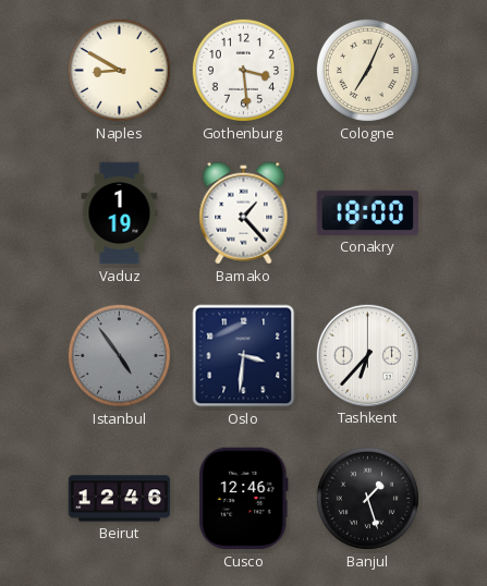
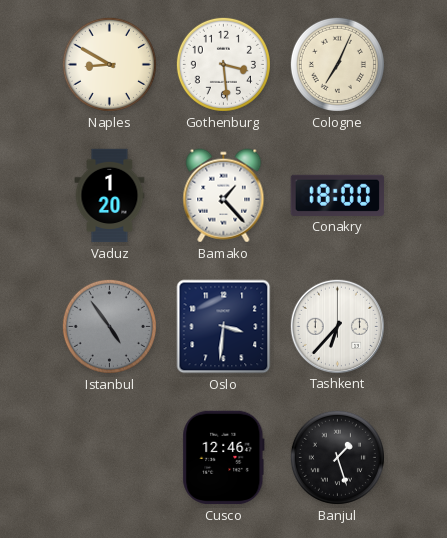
Vaduz: 1:19 -> 1:20
Beirut: 12:46 -> none
